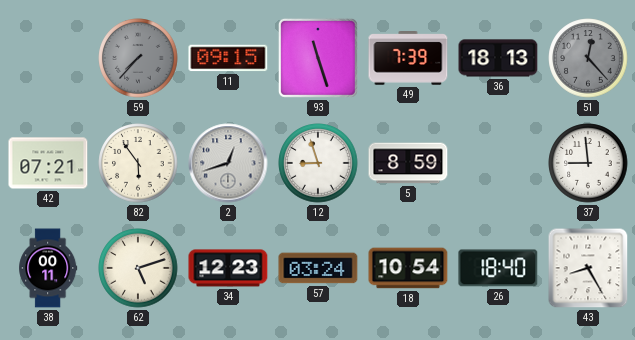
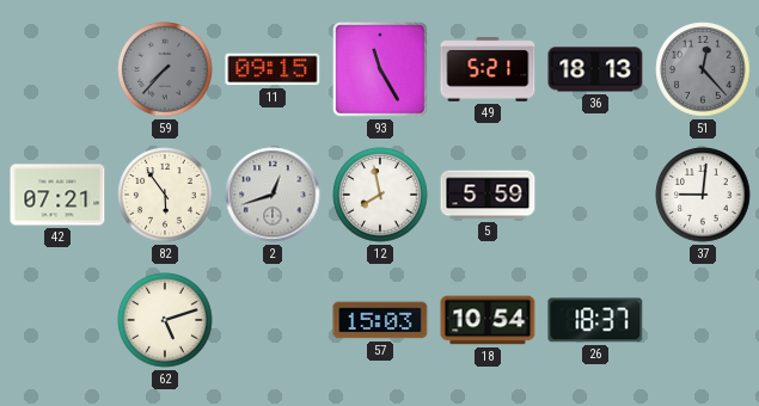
93: 11:27 -> 11:25
49: 7:39 -> 5:21
12: 8:57 -> 7:58
5: 8:59 -> 5:59
37: 8:59 -> 9:01
38: 00:11 -> none
34: 12:23 -> none
57: 03:24 -> 15:03
26: 18:40 -> 18:37
43: 8:25 -> none
